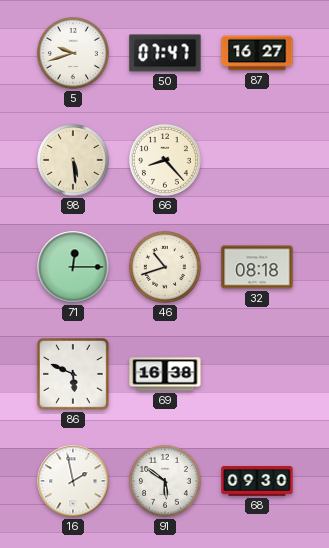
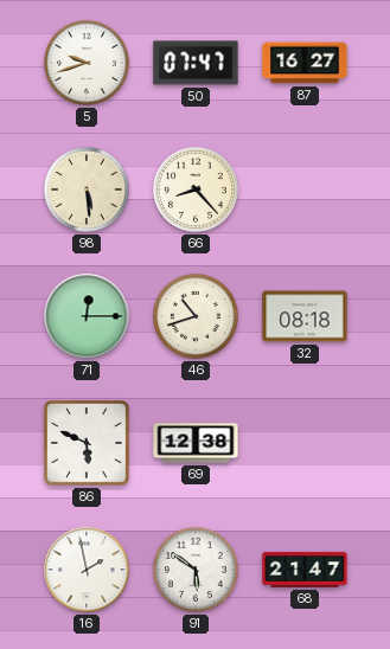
69: 16:38 -> 12:38
68: 09:30 -> 21:47
